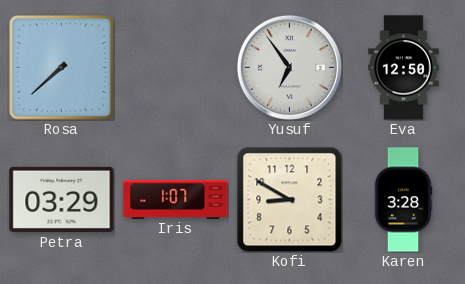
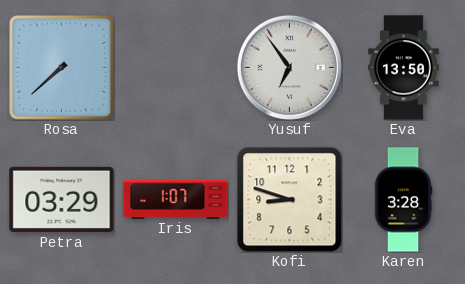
Eva: 12:50 -> 13:50
Kofi: 8:50 -> 8:48
